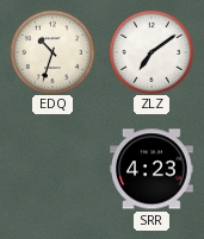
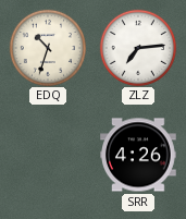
ZLZ: 7:09 -> 7:14
SRR: 4:23 -> 4:26
